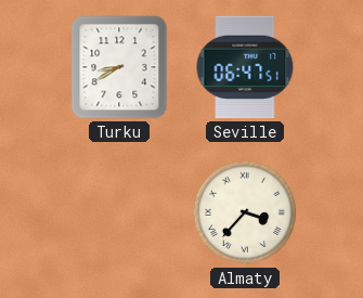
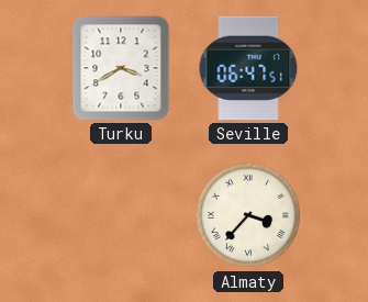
Turku: 8:40 -> 3:40
